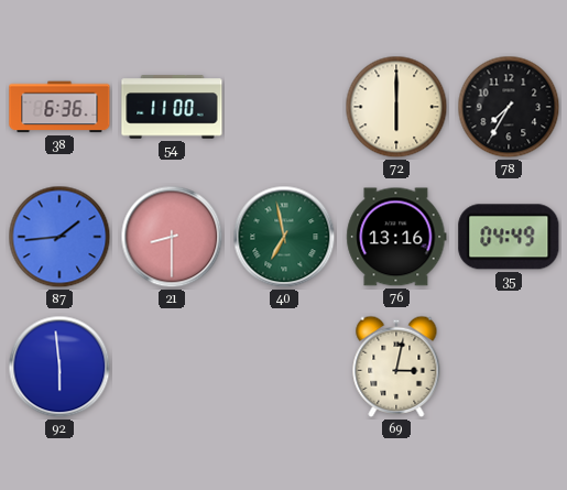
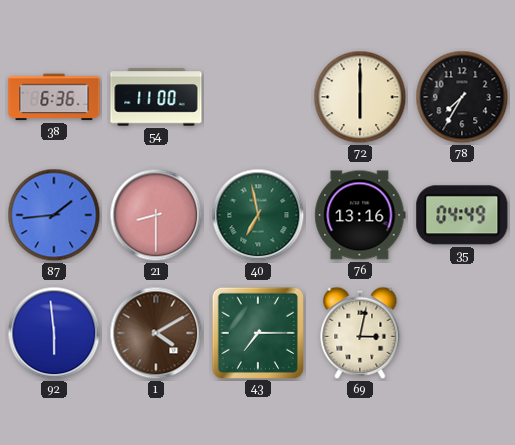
1: none -> 4:10
43: none -> 7:15
